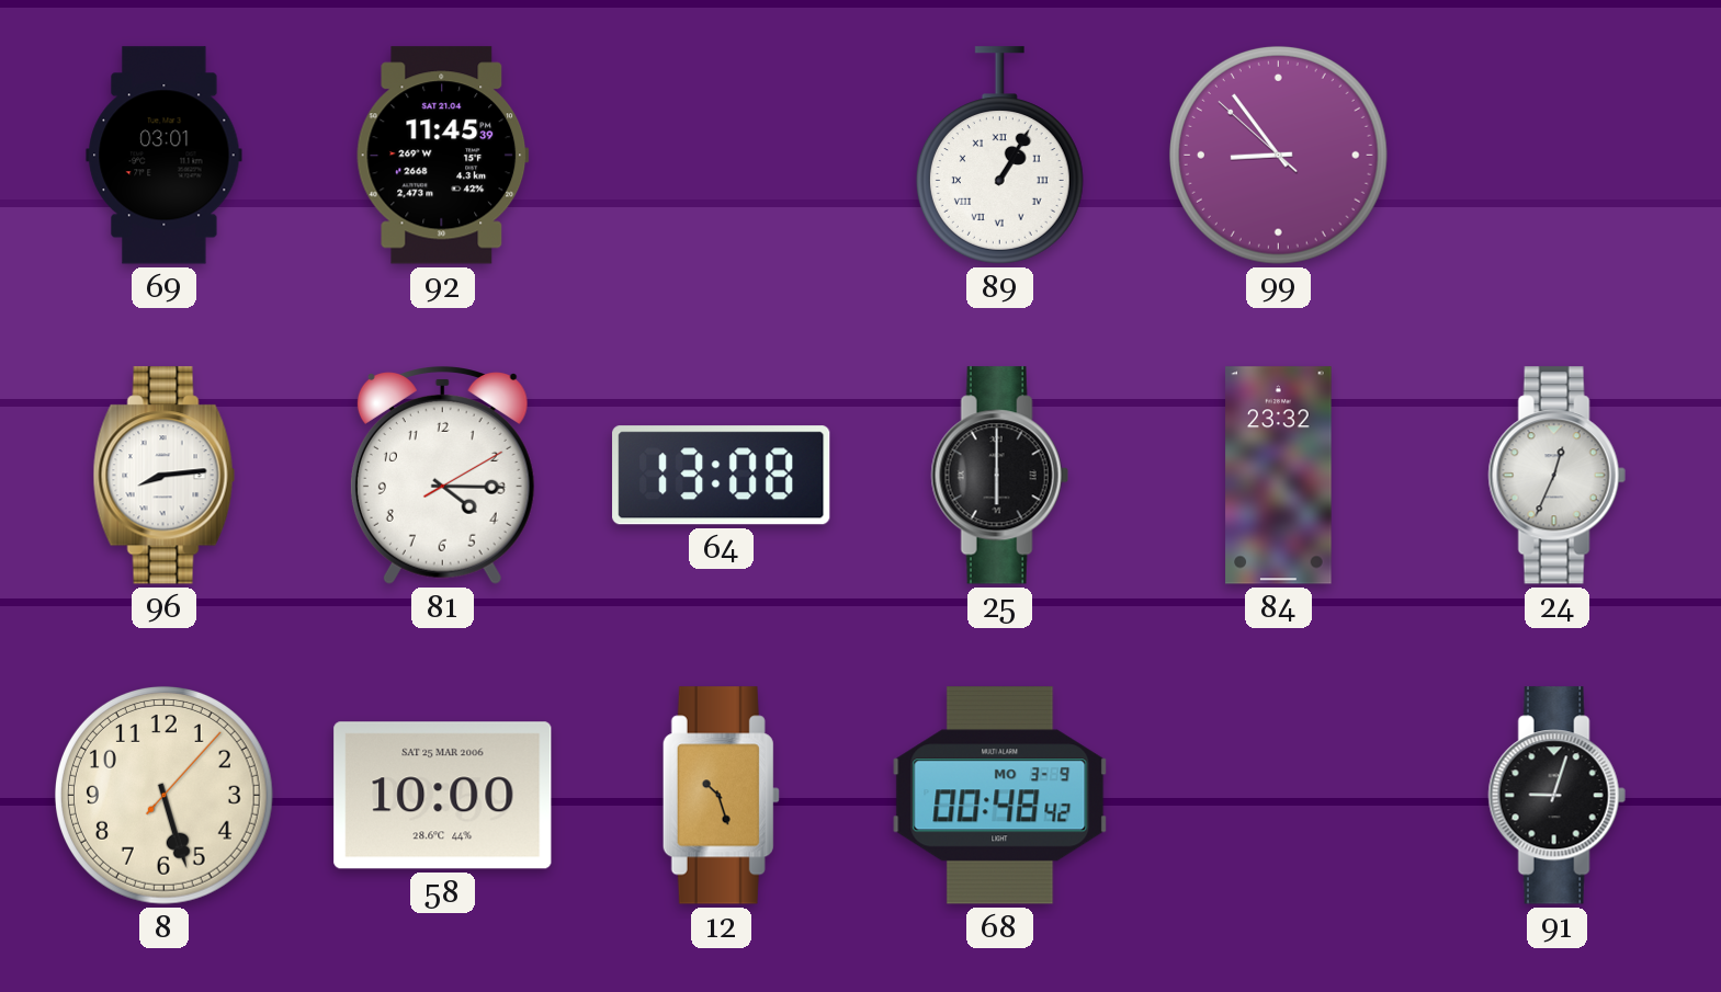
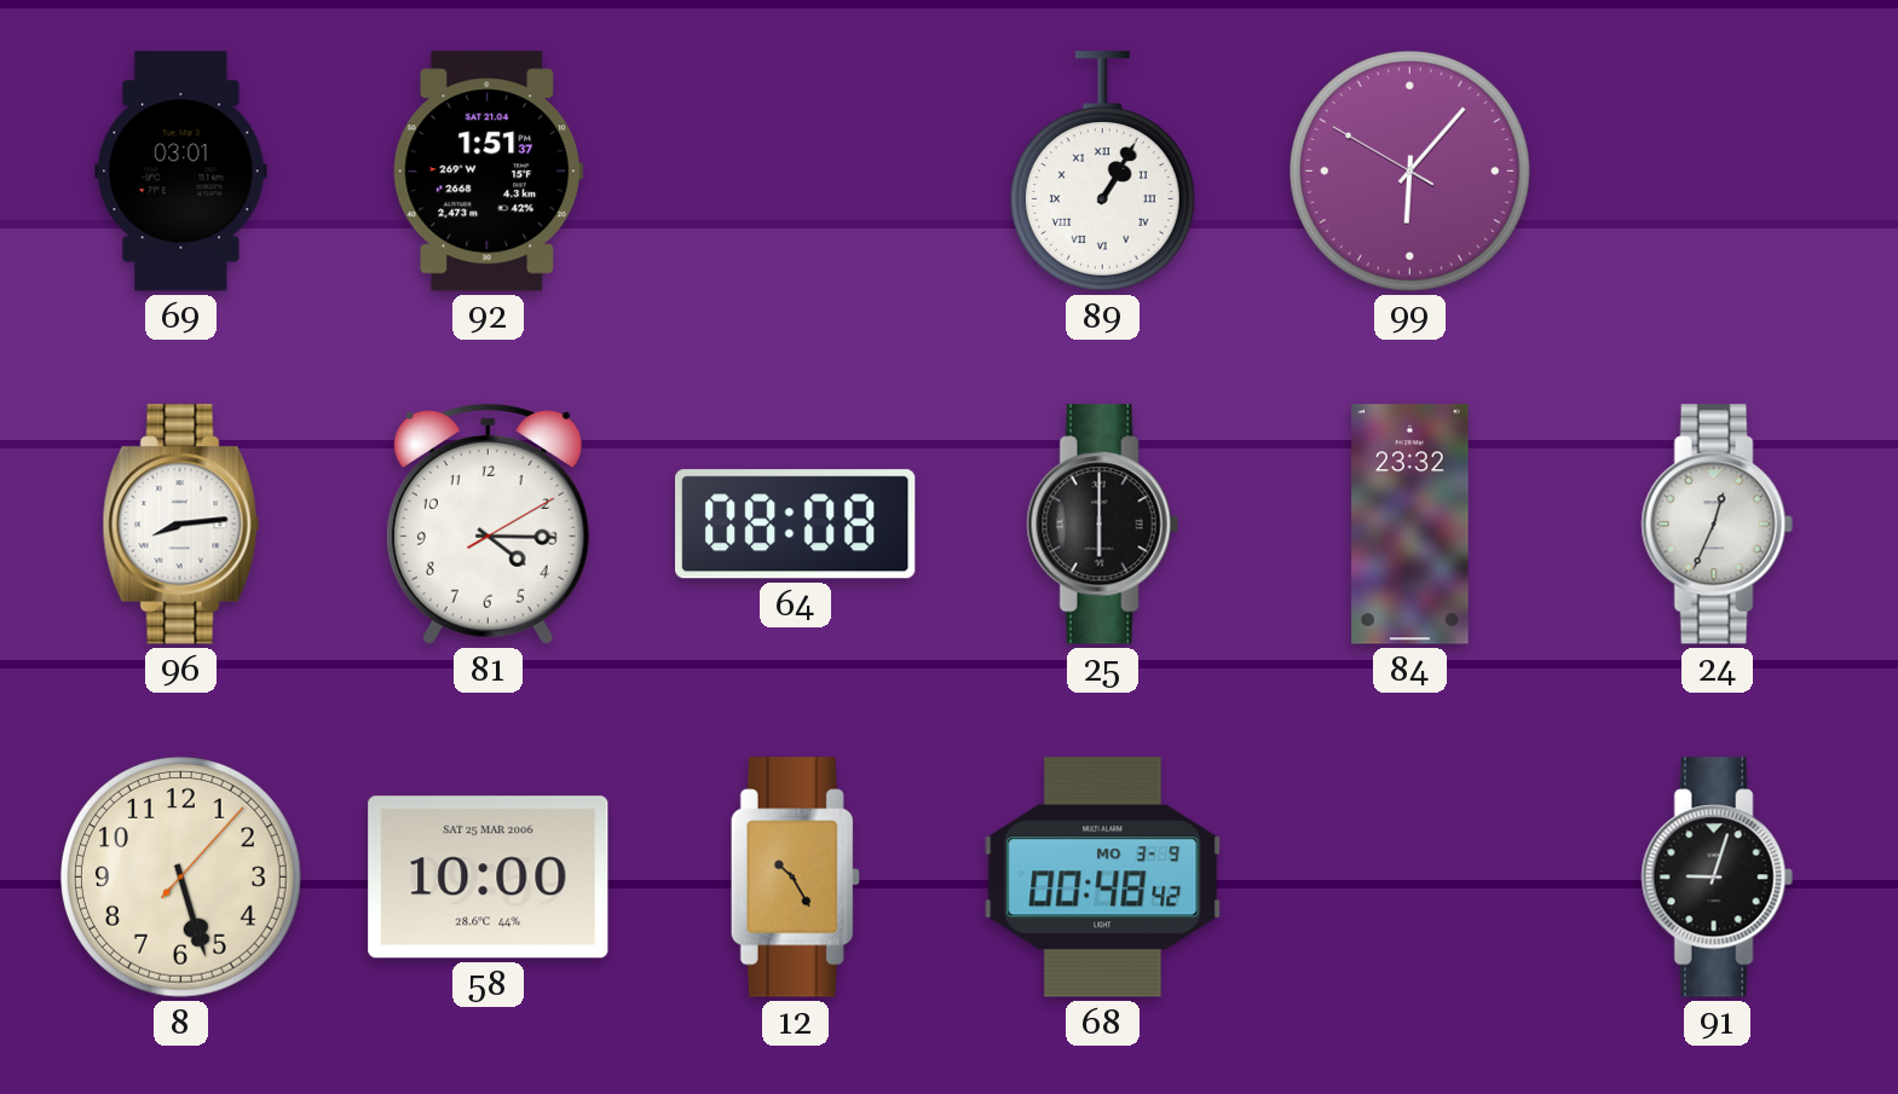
92: 11:45 -> 1:51
99: 8:53 -> 6:06
64: 13:08 -> 08:08
12: 10:27 -> 10:25
